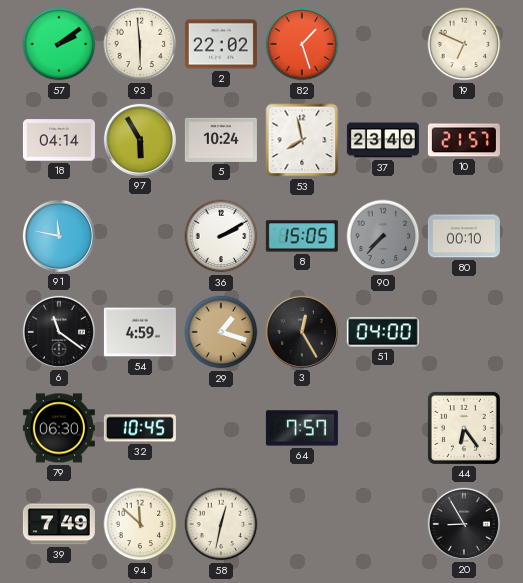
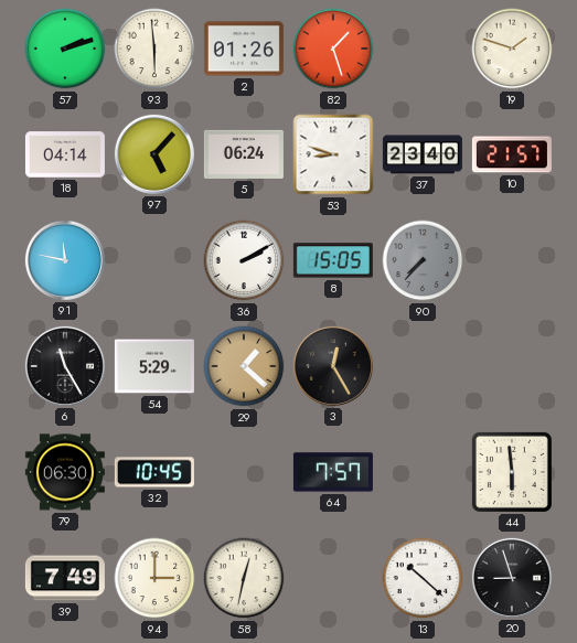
57: 2:09 -> 2:12
2: 22:02 -> 01:26
19: 6:49 -> 1:48
97: 5:55 -> 5:07
5: 10:24 -> 06:24
53: 7:58 -> 8:48
80: 00:10 -> none
6: 11:21 -> 11:25
54: 4:59 -> 5:29
29: 1:18 -> 1:22
51: 04:00 -> none
44: 6:24 -> 5:59
94: 11:52 -> 3:00
13: none -> 10:22
20: 8:55 -> 8:57
